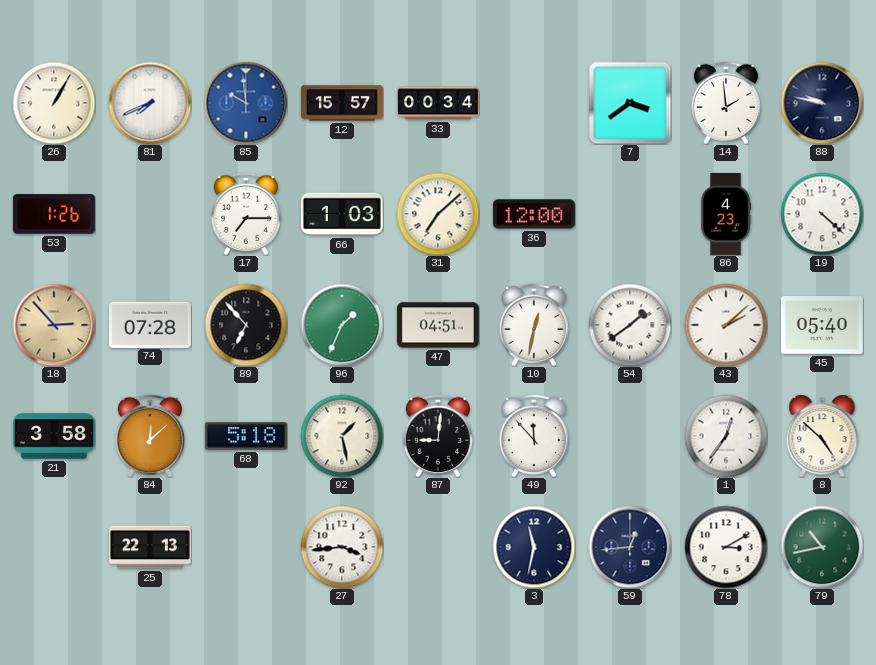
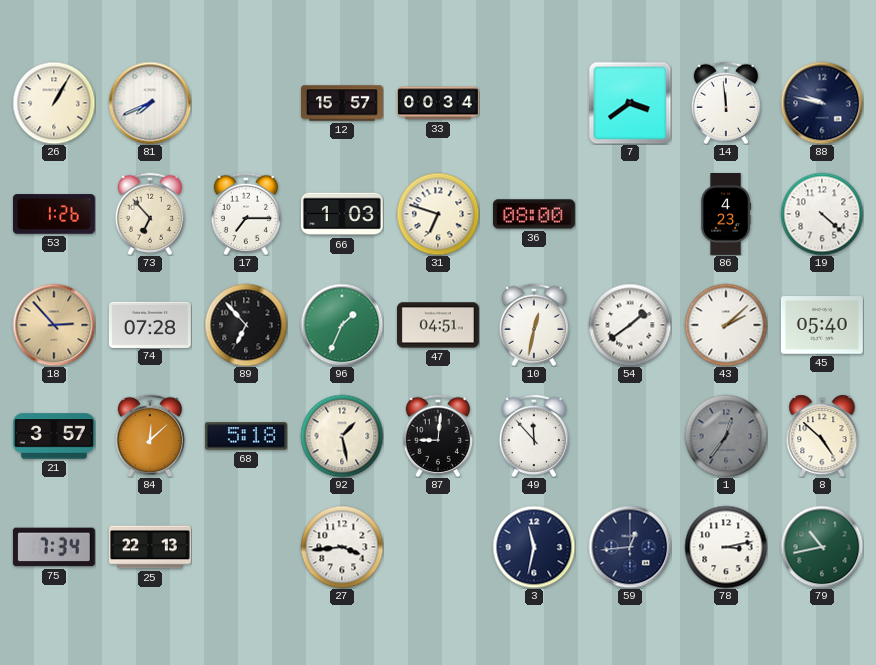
85: 9:59 -> none
14: 1:59 -> 11:59
73: none -> 6:53
31: 7:08 -> 6:48
36: 12:00 -> 08:00
21: 3:58 -> 3:57
1 dial: white -> grey
75: none -> 7:34
78: 3:10 -> 3:13
